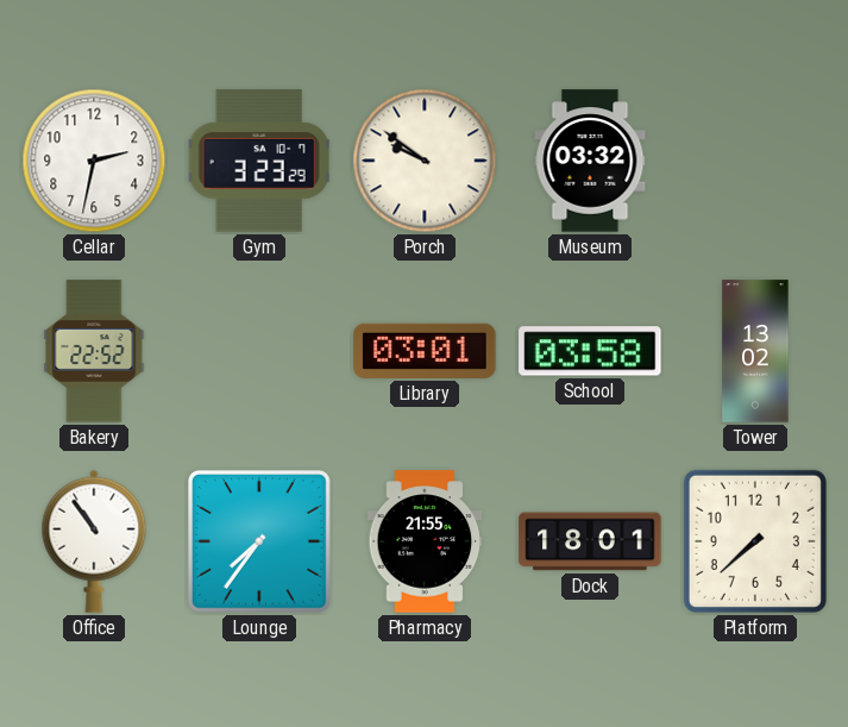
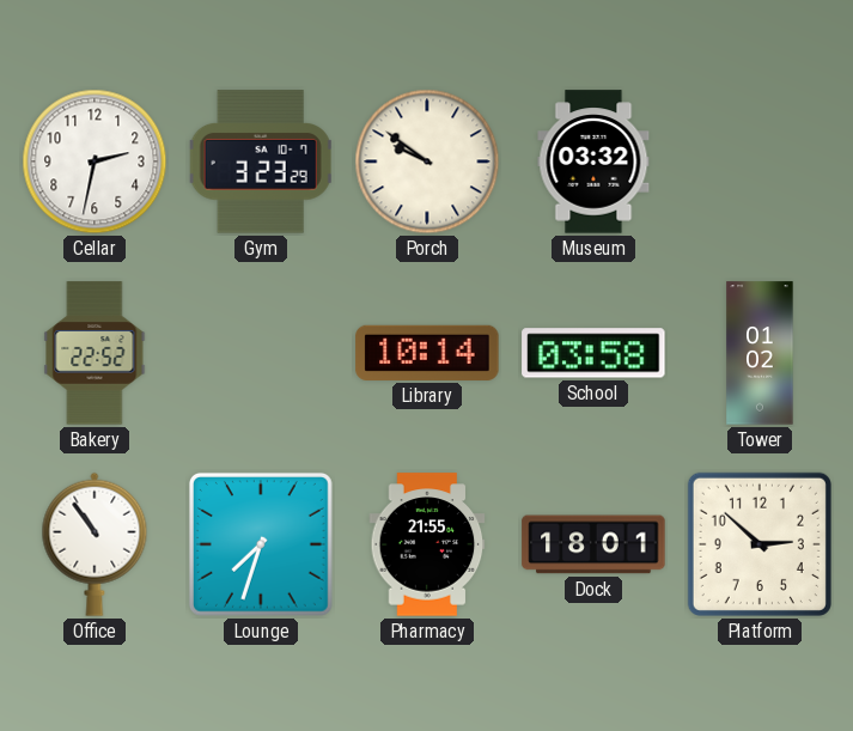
Library: 03:01 -> 10:14
Tower: 13:02 -> 01:02
Lounge: 7:36 -> 7:33
Platform: 7:38 -> 2:52
